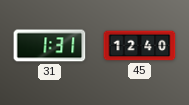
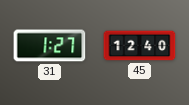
31: 1:31 -> 1:27
